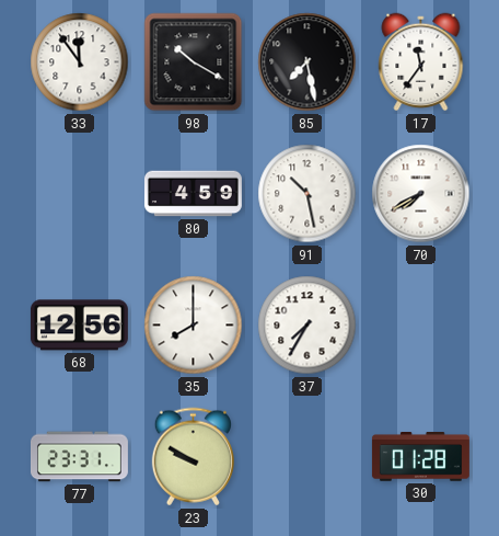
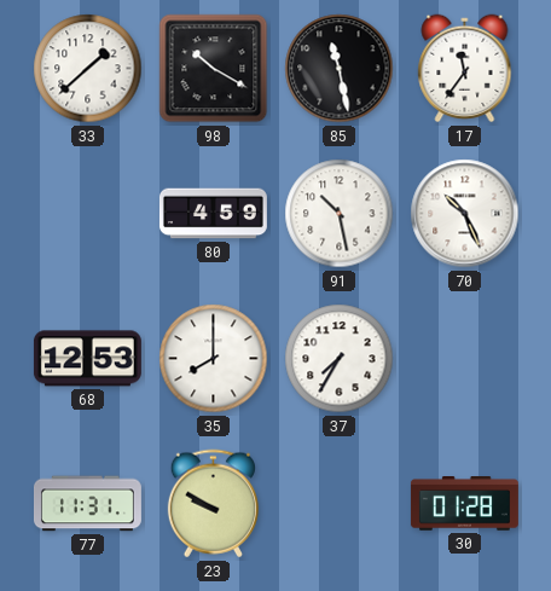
33: 11:54 -> 1:38
85: 7:28 -> 11:28
70: 7:40 -> 10:26
68: 12:56 -> 12:53
77: 23:31 -> 11:31
